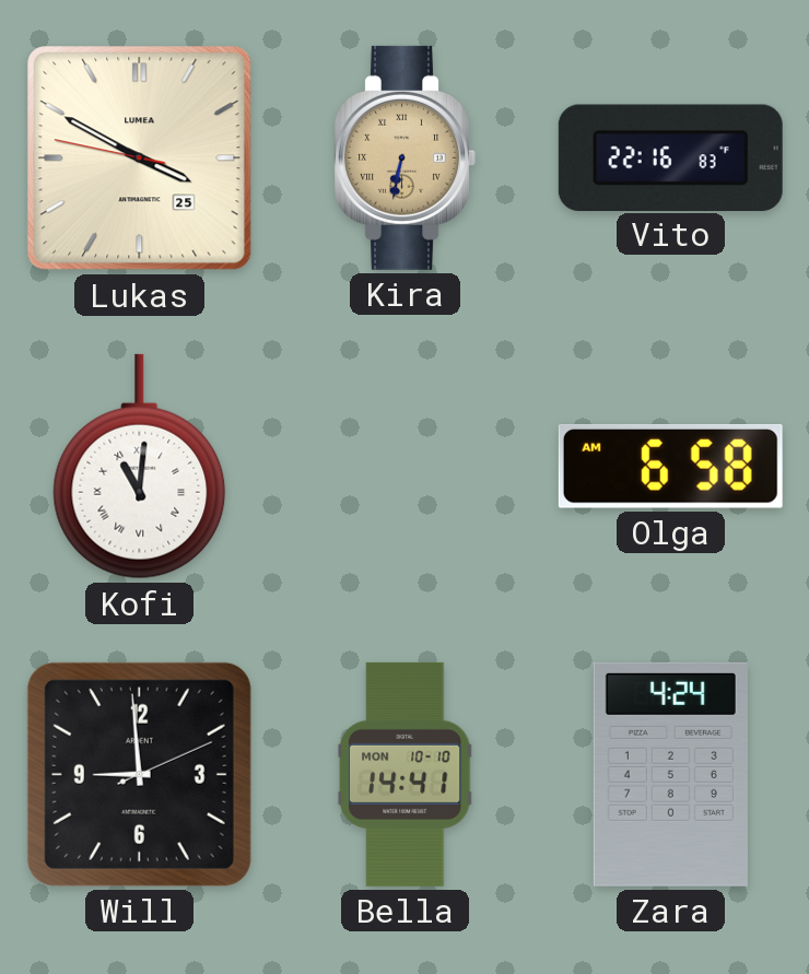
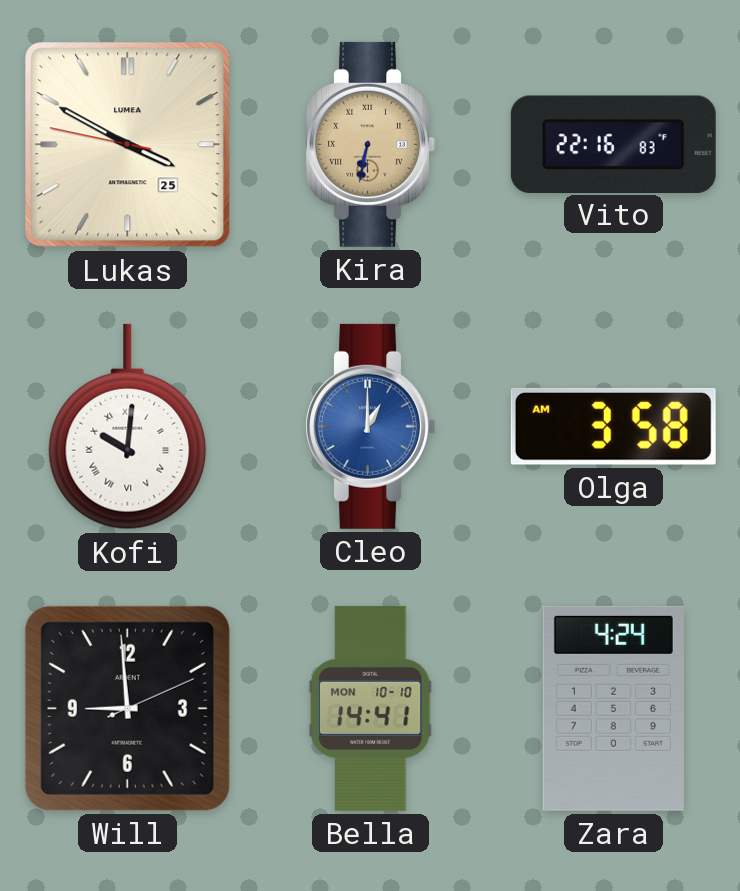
Kofi: 11:01 -> 10:01
Cleo: none -> 1:00
Olga: 6:58 -> 3:58
